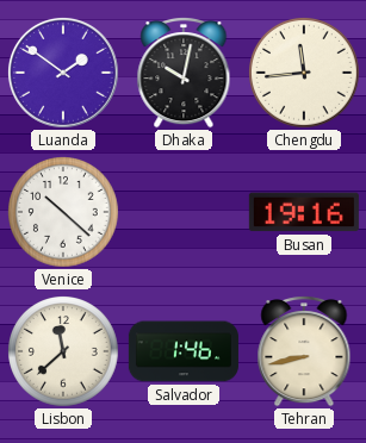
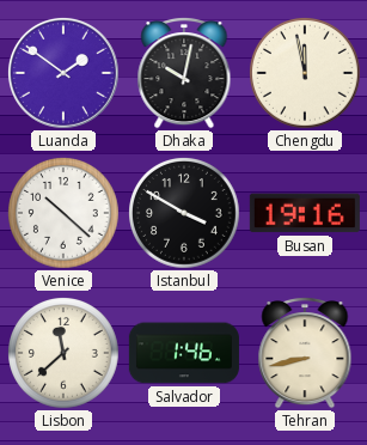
Chengdu: 11:44 -> 11:58
Istanbul: none -> 3:50
